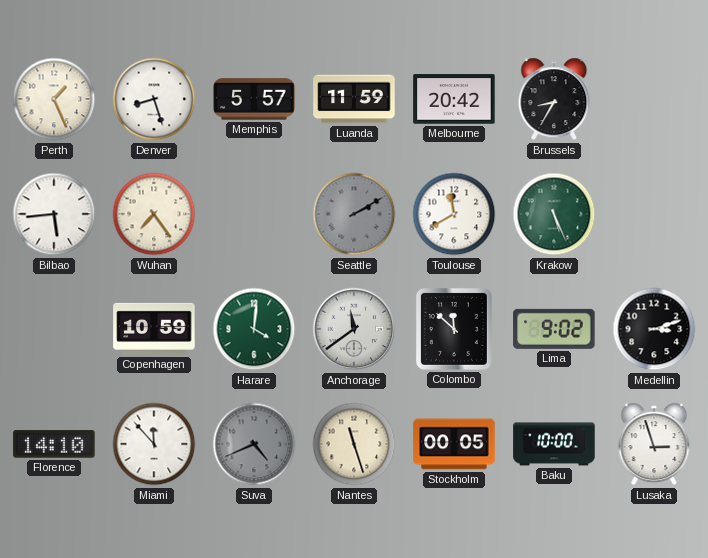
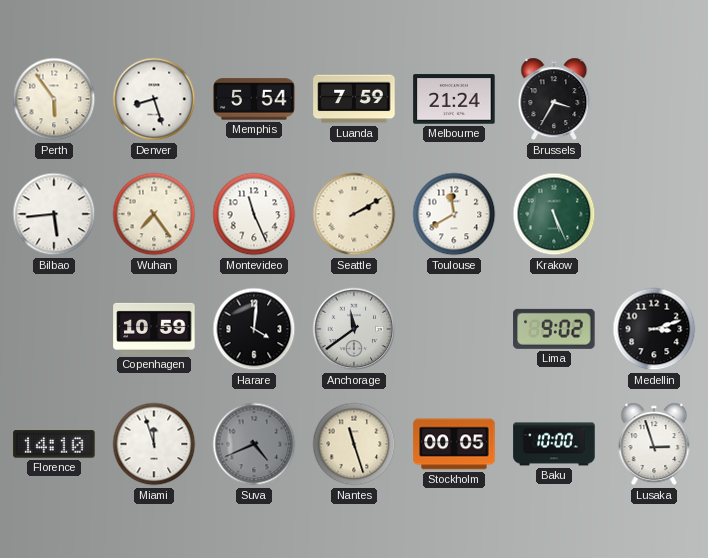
Perth: 1:26 -> 5:54
Memphis: 5:57 -> 5:54
Luanda: 11:59 -> 7:59
Melbourne: 20:42 -> 21:24
Brussels: 8:35 -> 3:35
Montevideo: none -> 11:26
Seattle dial: grey -> cream
Harare dial: green -> black
Colombo: 11:52 -> none
Miami: 11:53 -> 11:57
